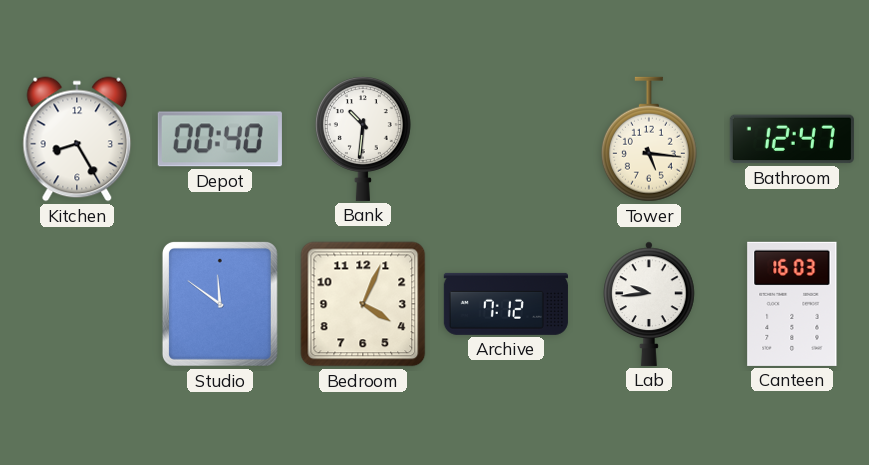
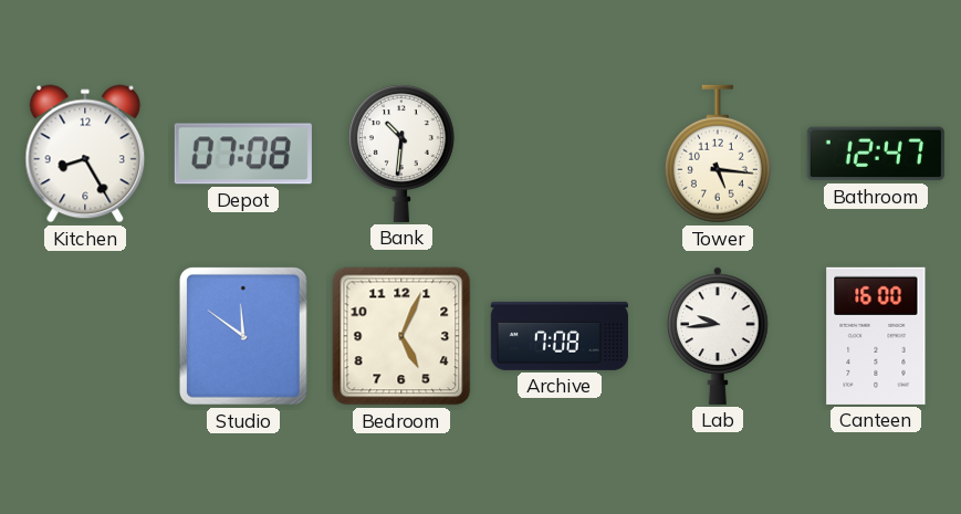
Depot: 00:40 -> 07:08
Bedroom: 4:04 -> 5:04
Archive: 7:12 -> 7:08
Canteen: 16:03 -> 16:00
